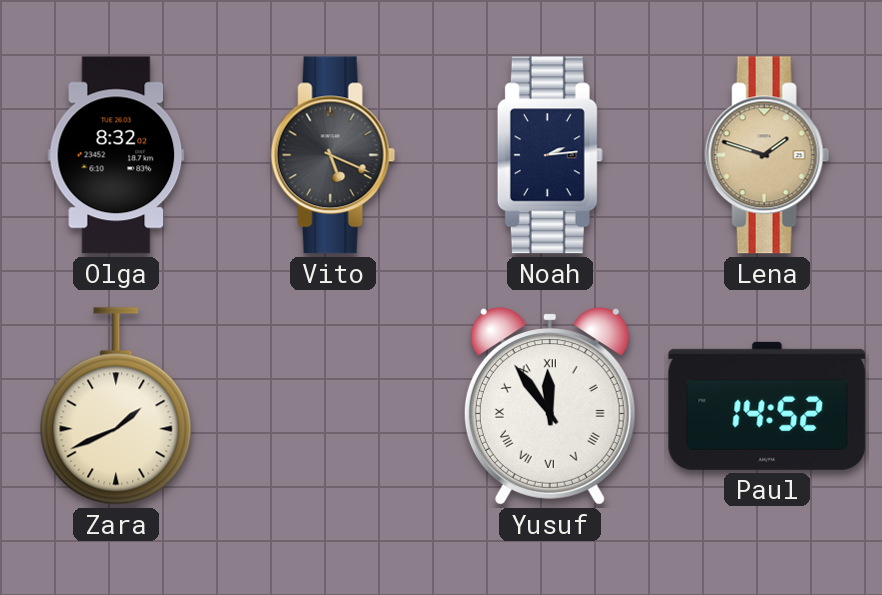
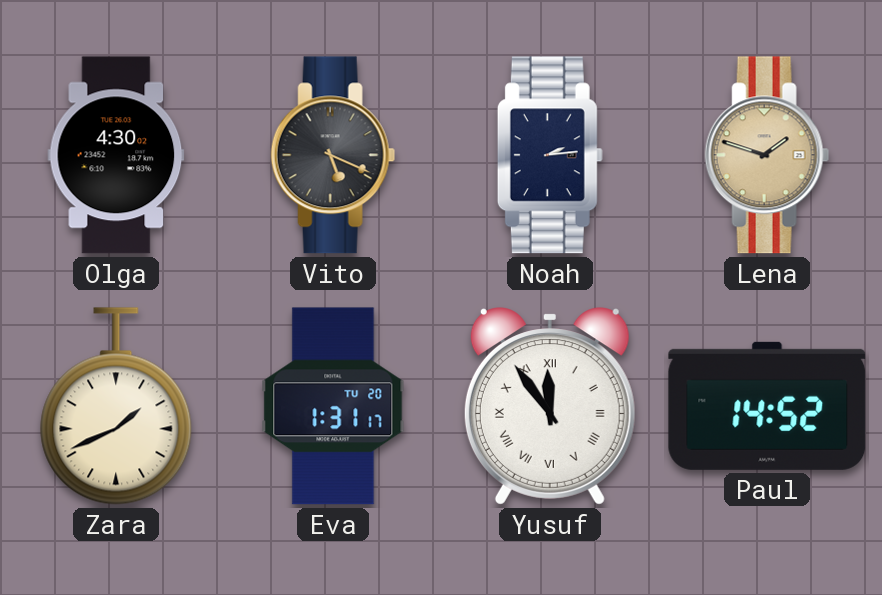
Olga: 8:32 -> 4:30
Eva: none -> 1:31
